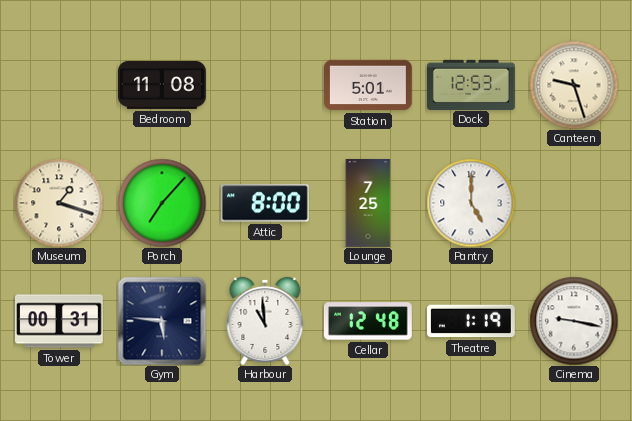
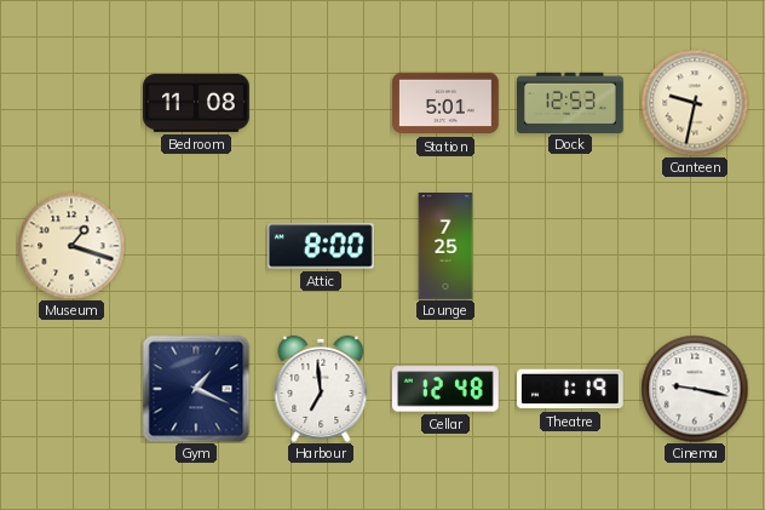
Canteen: 9:27 -> 9:32
Porch: 7:07 -> none
Pantry: 5:00 -> none
Tower: 00:31 -> none
Gym: 5:46 -> 1:19
Harbour: 10:59 -> 6:59
